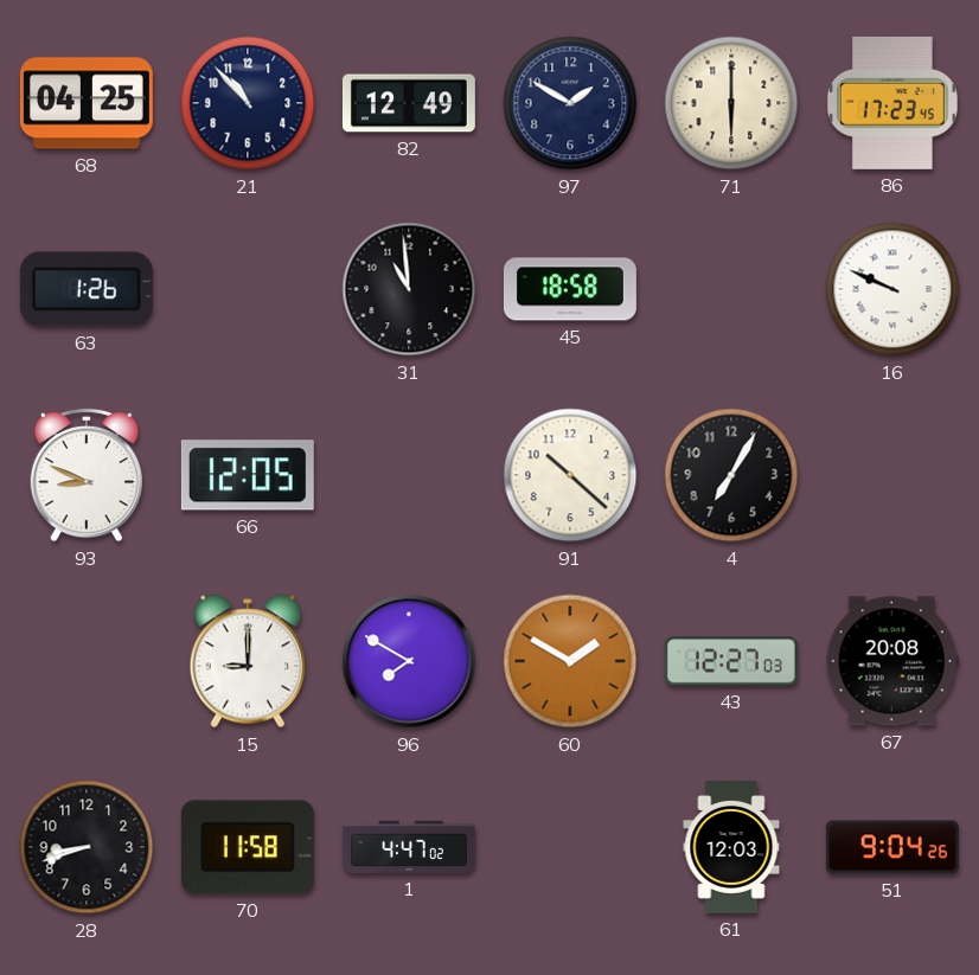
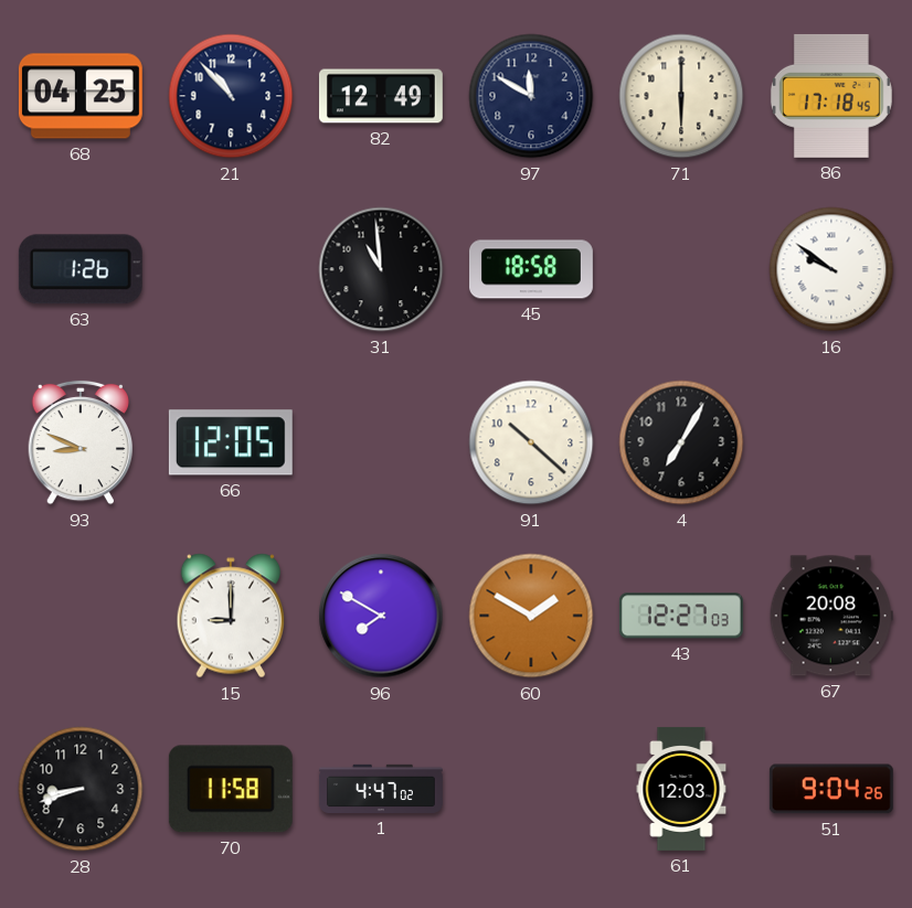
97: 1:50 -> 11:50
86: 17:23 -> 17:18
16: 9:49 -> 9:51
